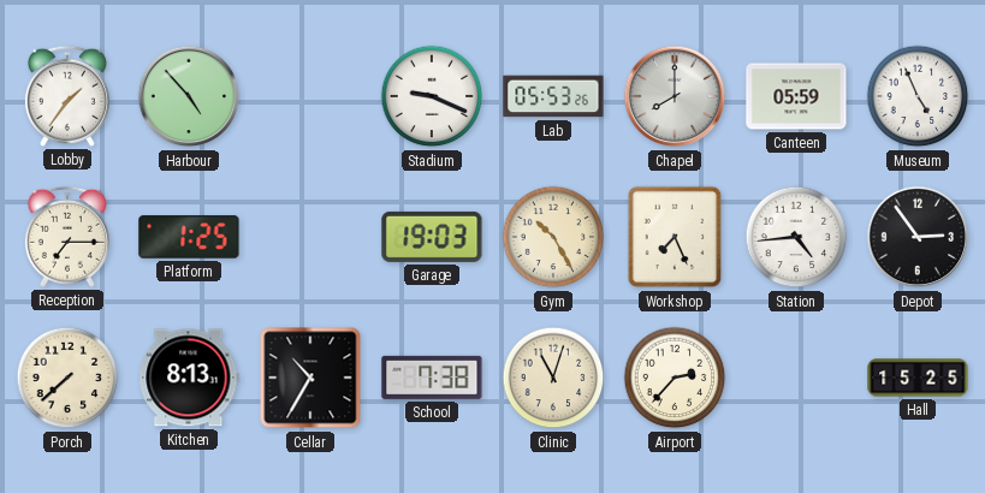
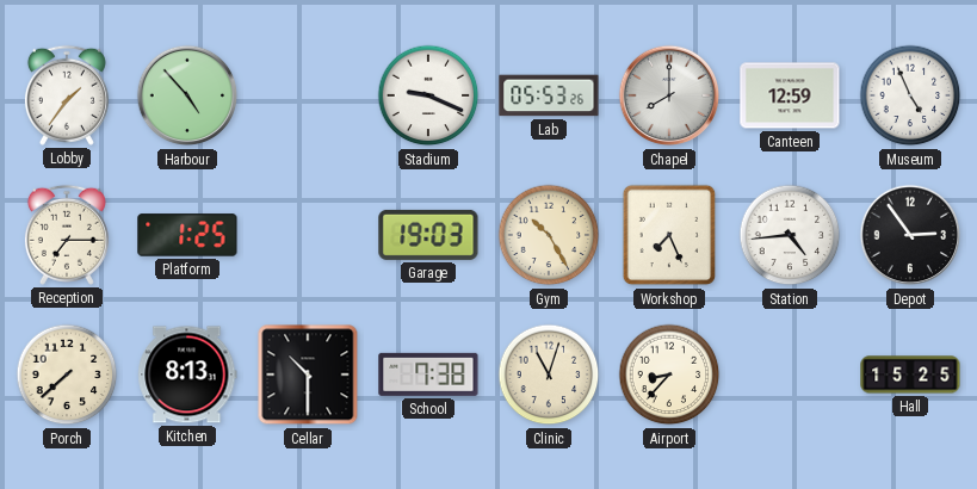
Canteen: 05:59 -> 12:59
Cellar: 10:35 -> 10:30
Airport: 2:37 -> 8:37
